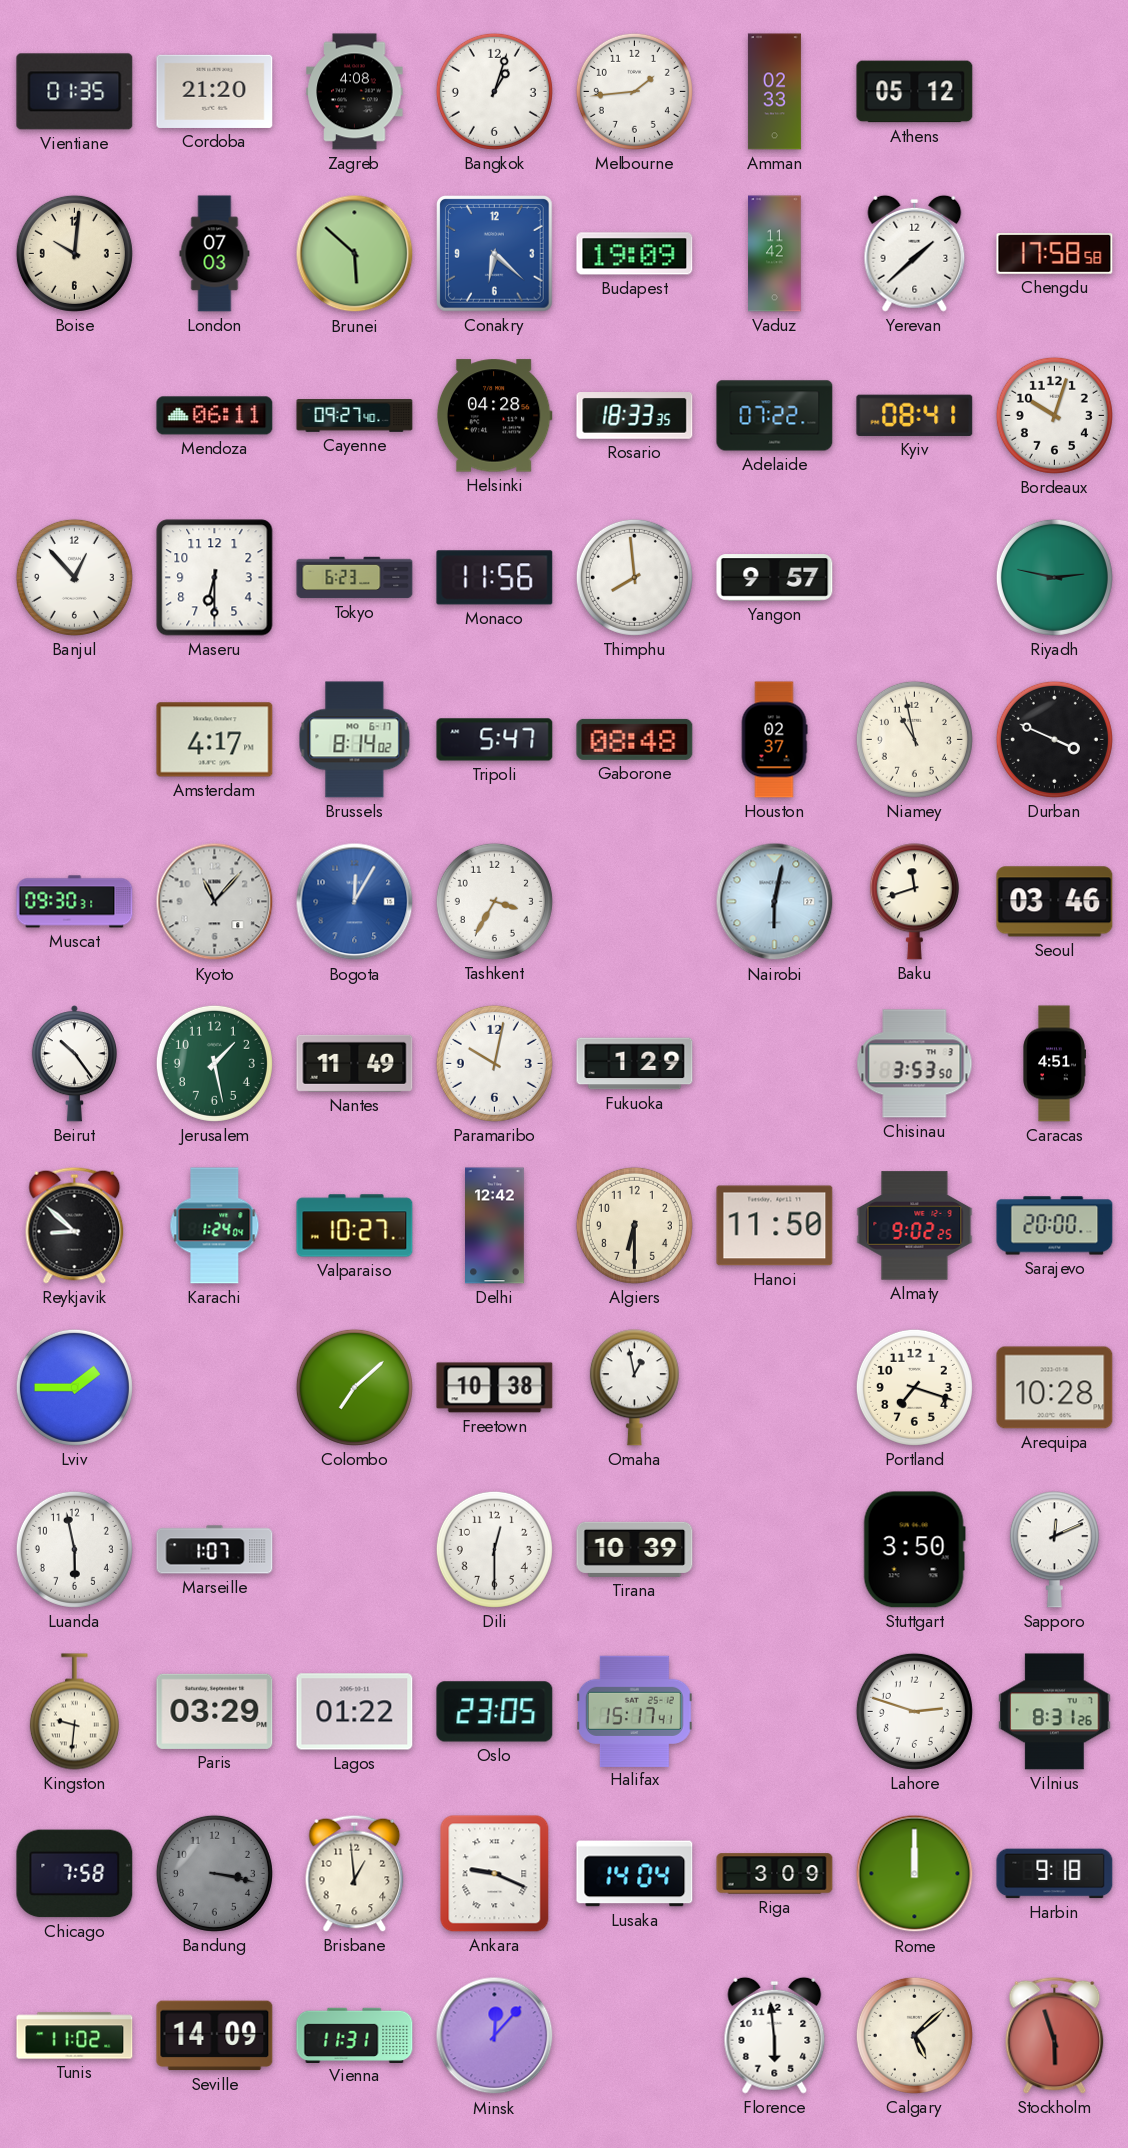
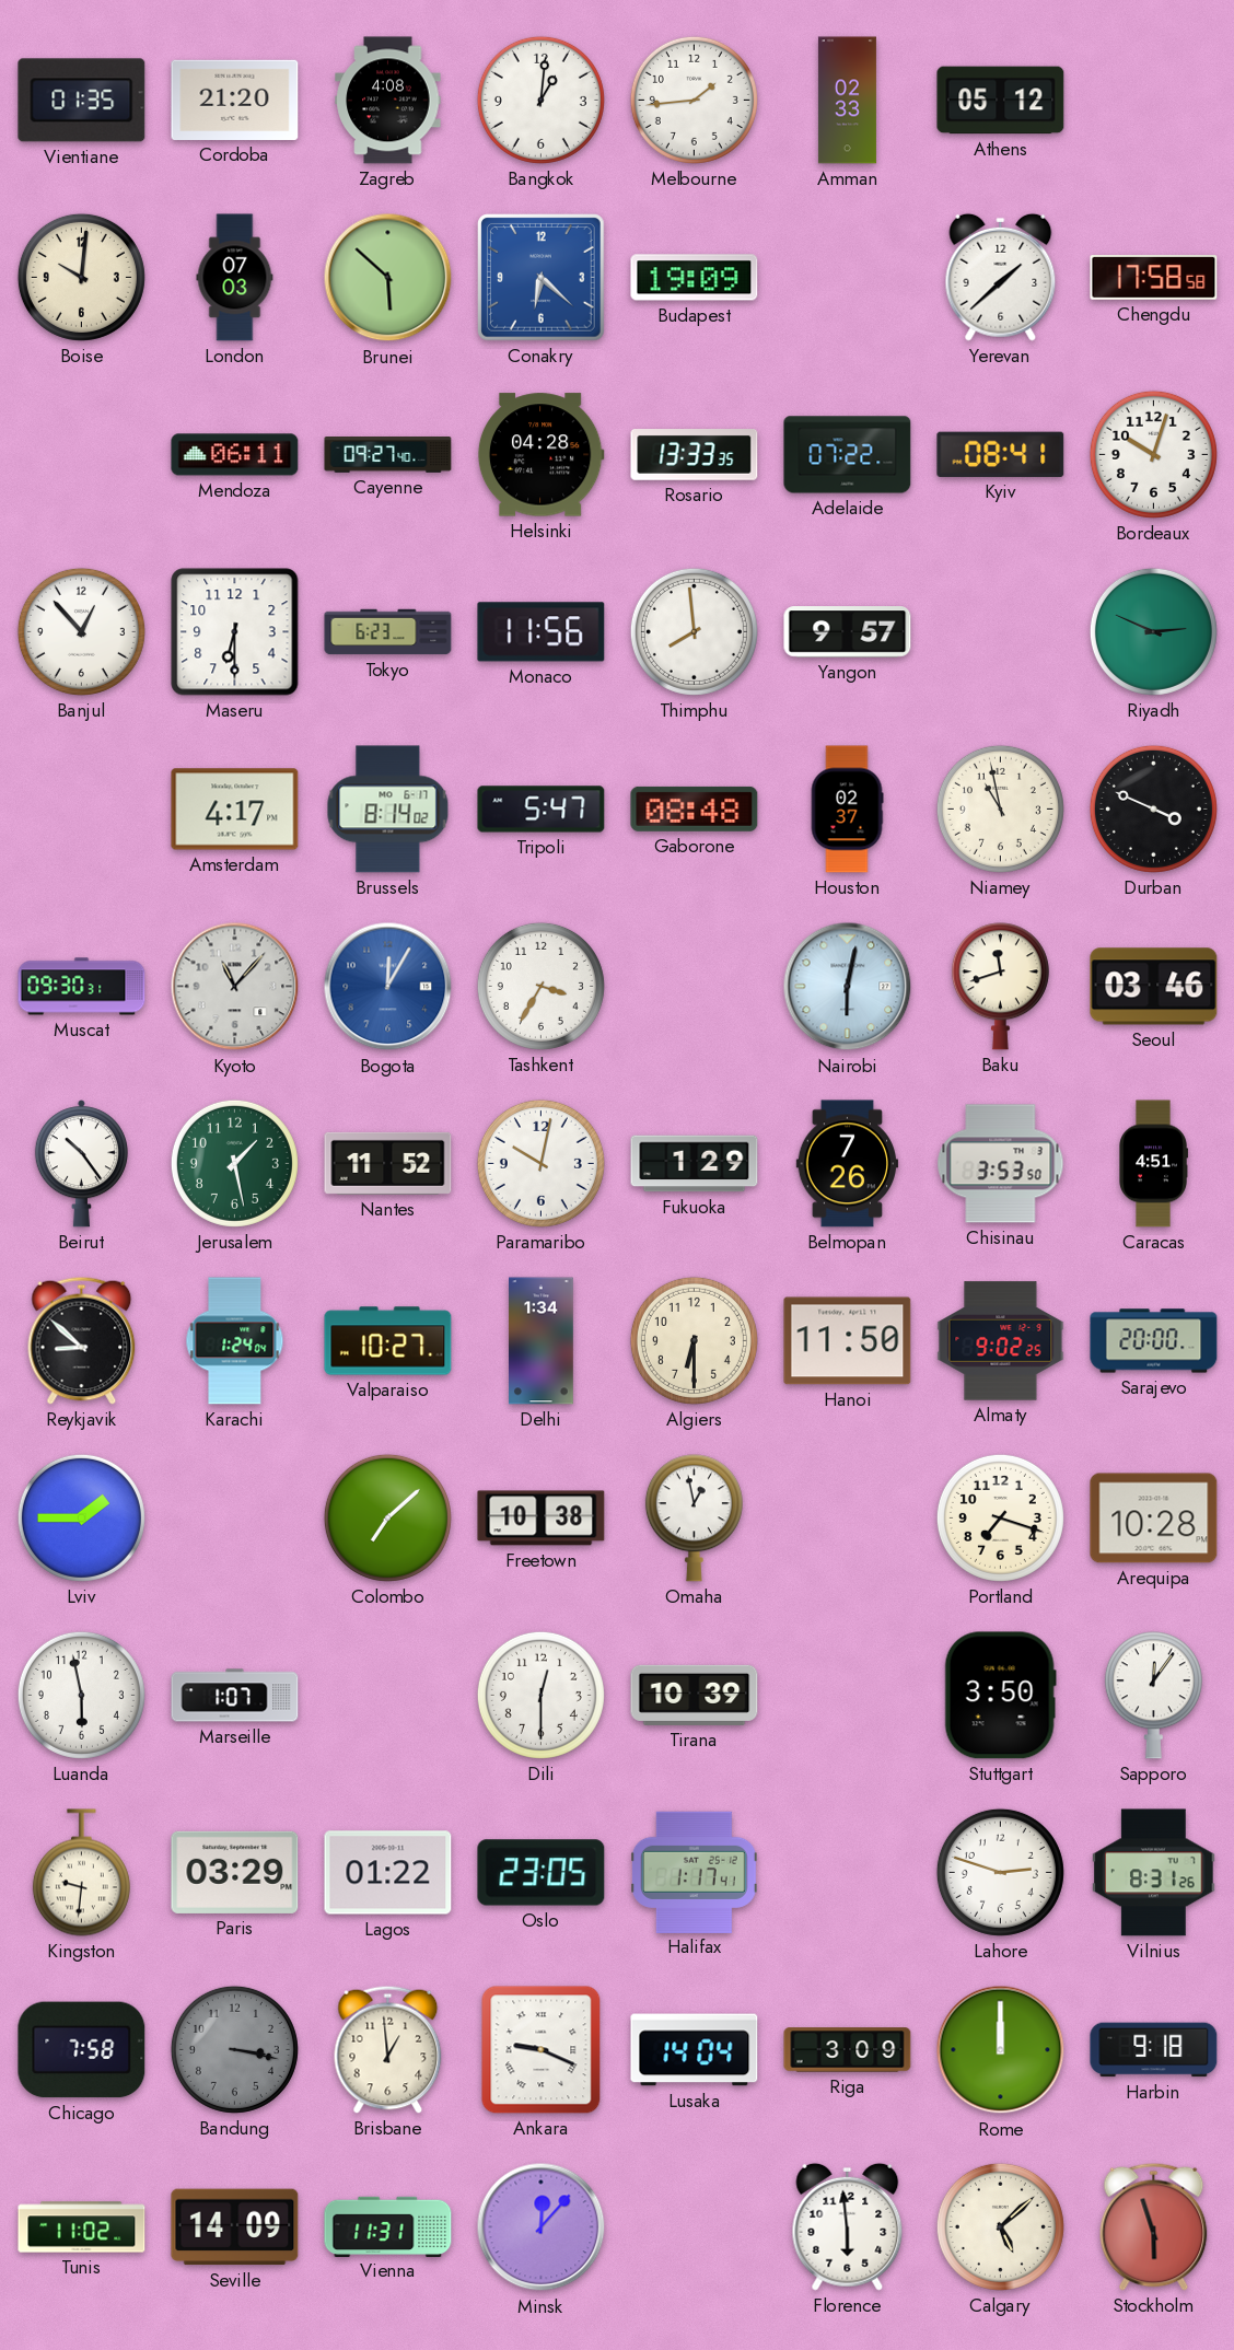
Bangkok: 1:03 -> 1:01
Vaduz: 11:42 -> none
Rosario: 18:33 -> 13:33
Riyadh: 2:47 -> 2:49
Nantes: 11:49 -> 11:52
Belmopan: none -> 7:26
Delhi: 12:42 -> 1:34
Sapporo: 12:11 -> 12:06
Halifax: 15:17 -> 1:17
